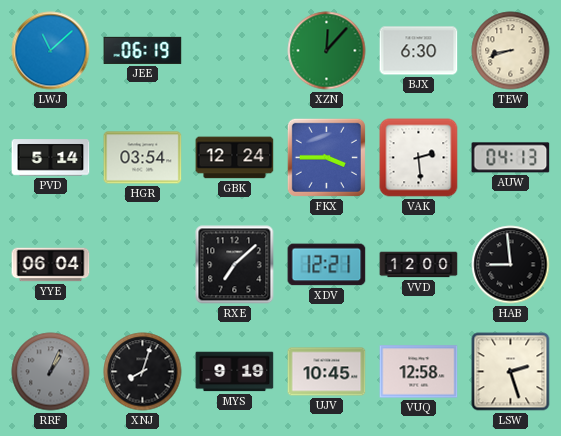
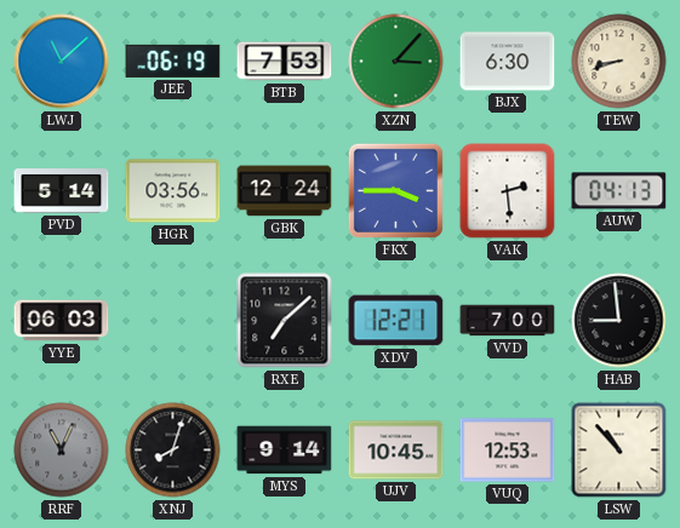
BTB: none -> 7:53
XZN: 12:07 -> 3:07
HGR: 03:54 -> 03:56
YYE: 06:04 -> 06:03
VVD: 12:00 -> 7:00
RRF: 1:04 -> 11:04
MYS: 9:19 -> 9:14
VUQ: 12:58 -> 12:53
LSW: 2:27 -> 10:53
